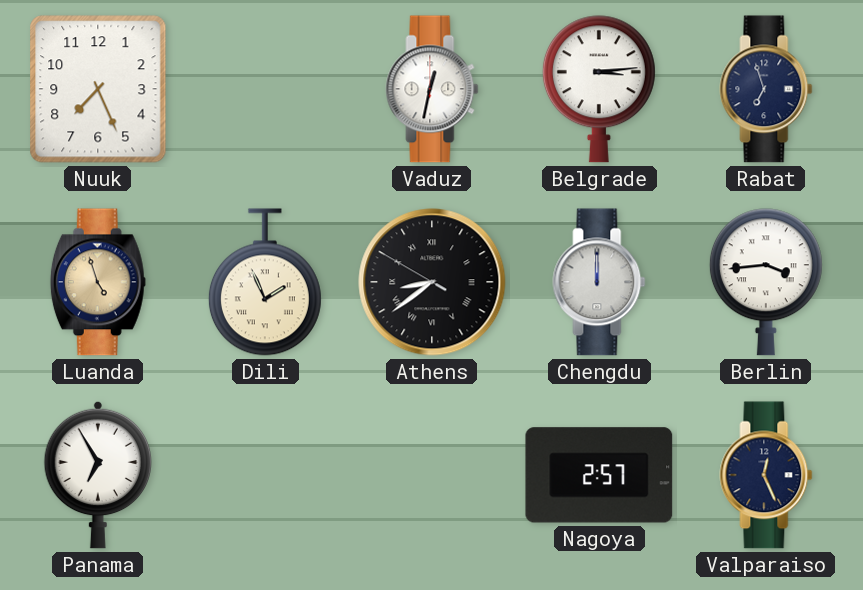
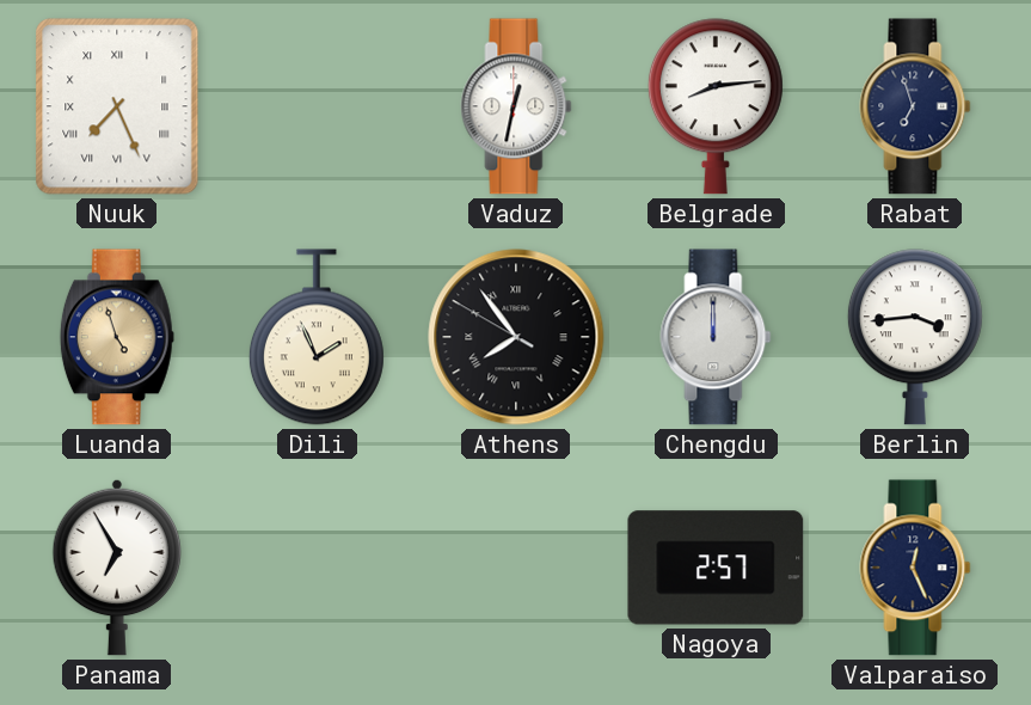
Nuuk numerals: Arabic -> Roman
Belgrade: 3:14 -> 8:14
Athens: 8:38 -> 7:53
